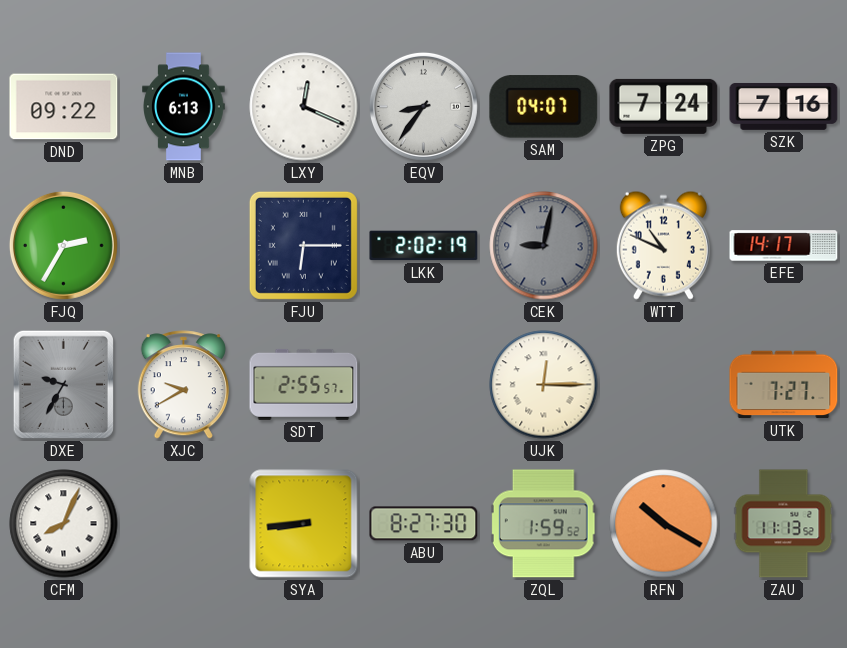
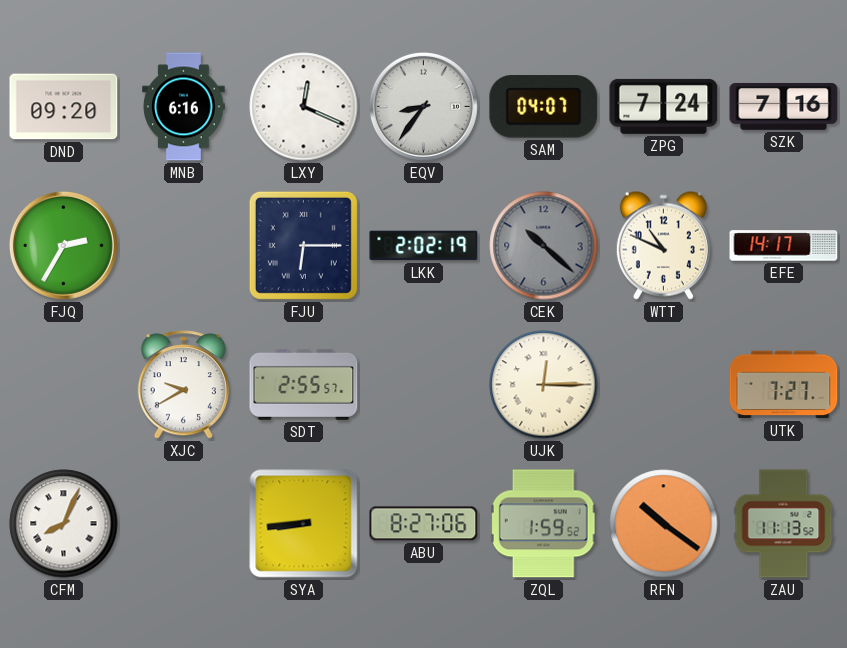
DND: 09:22 -> 09:20
MNB: 6:13 -> 6:16
CEK: 9:02 -> 10:22
DXE: 9:35 -> none
ABU: 8:27:30 -> 8:27:06
RFN: 10:20 -> 10:21
